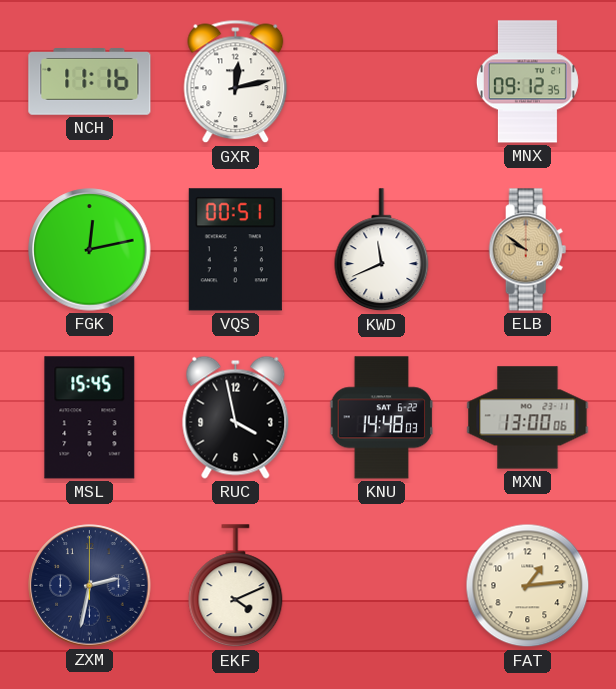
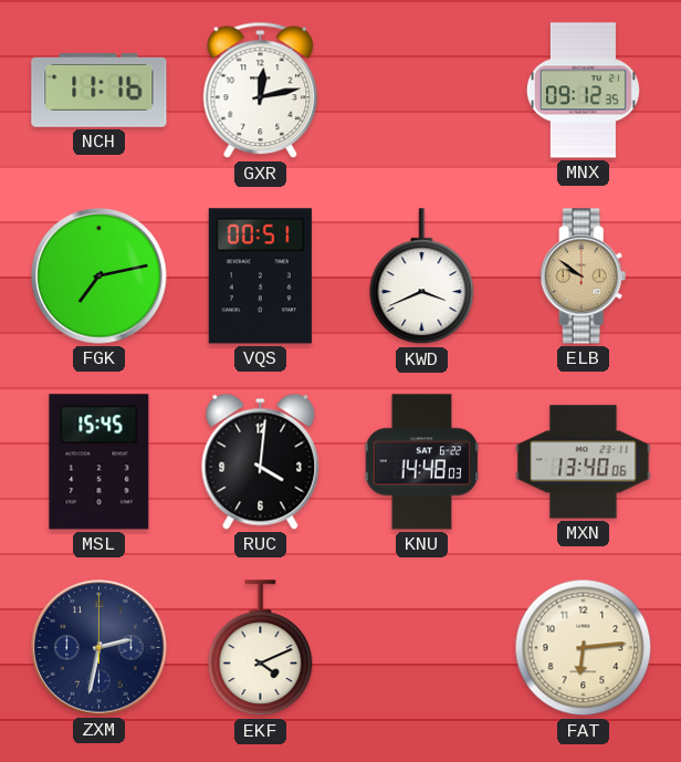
FGK: 12:13 -> 7:13
KWD: 11:41 -> 3:41
RUC: 3:58 -> 4:01
MXN: 13:00 -> 13:40
FAT: 1:14 -> 6:14
